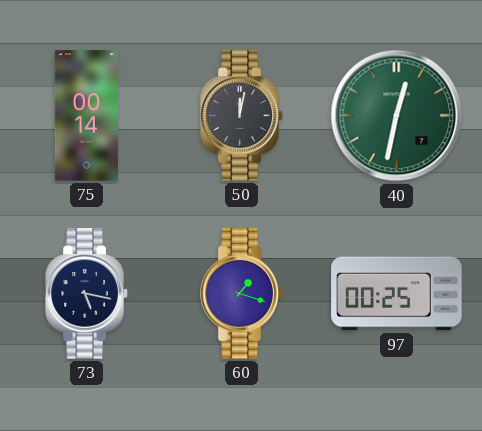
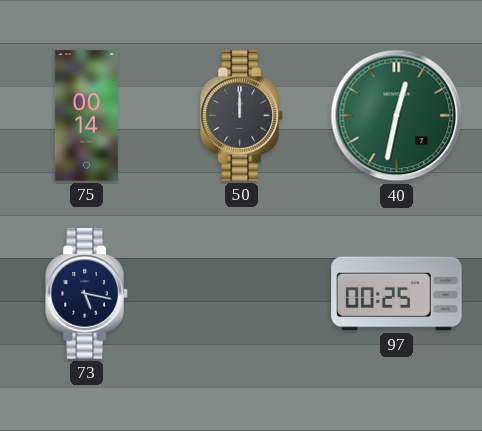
50: 12:02 -> 12:00
60: 1:18 -> none
